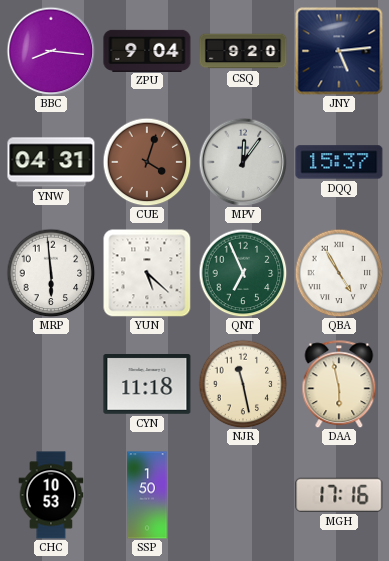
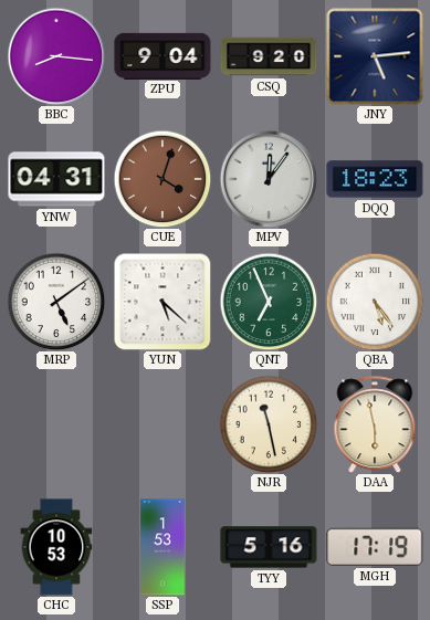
DQQ: 15:37 -> 18:23
MRP: 5:59 -> 5:09
QBA: 4:55 -> 5:24
CYN: 11:18 -> none
SSP: 1:50 -> 1:53
TYY: none -> 5:16
MGH: 17:16 -> 17:19
